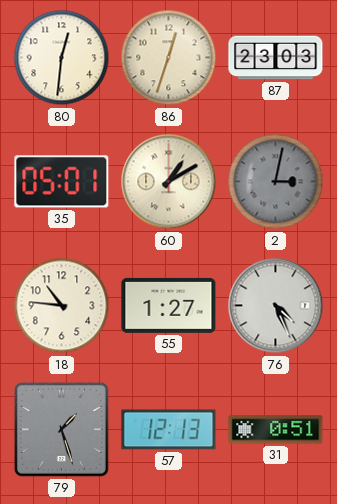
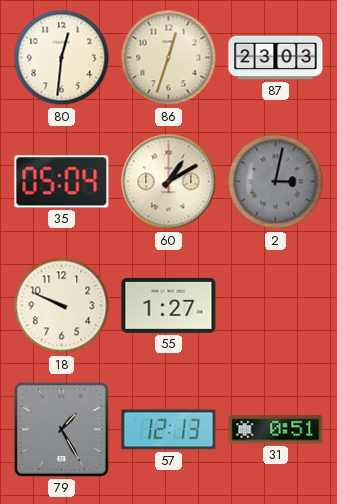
35: 05:01 -> 05:04
18: 10:46 -> 9:49
76: 4:26 -> none
79: 1:27 -> 1:25
